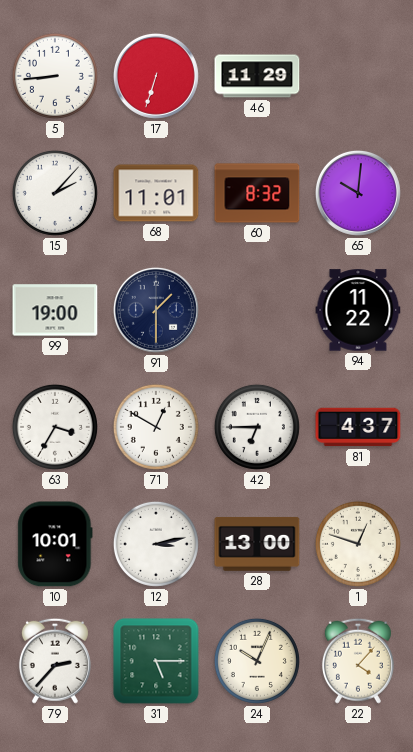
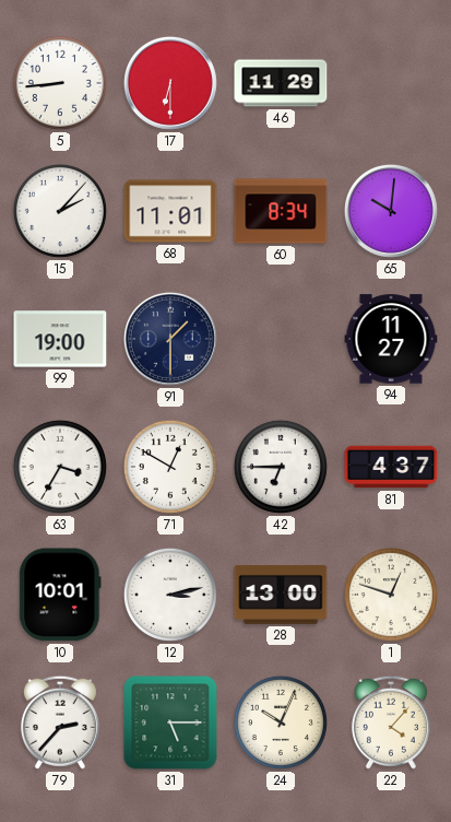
17: 6:33 -> 6:30
60: 8:32 -> 8:34
94: 11:22 -> 11:27
